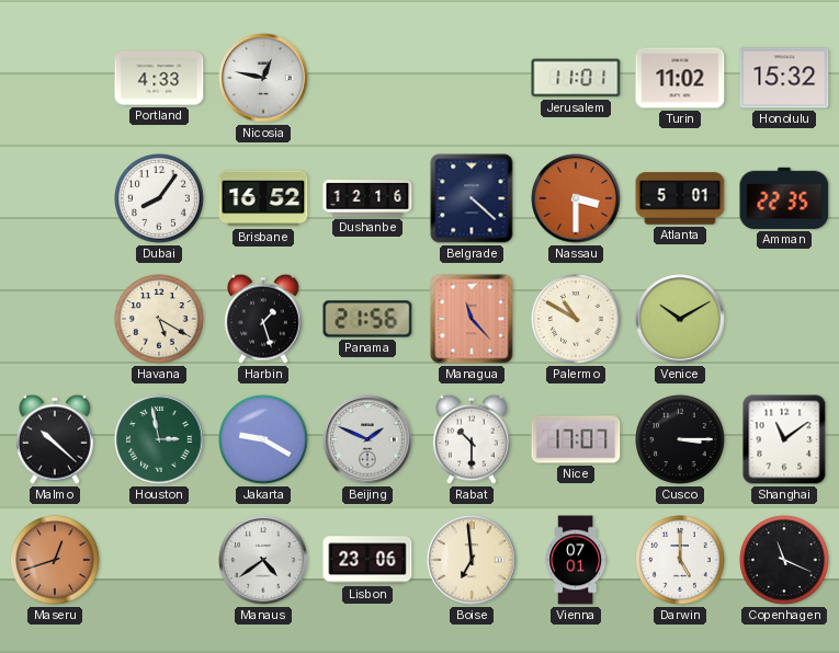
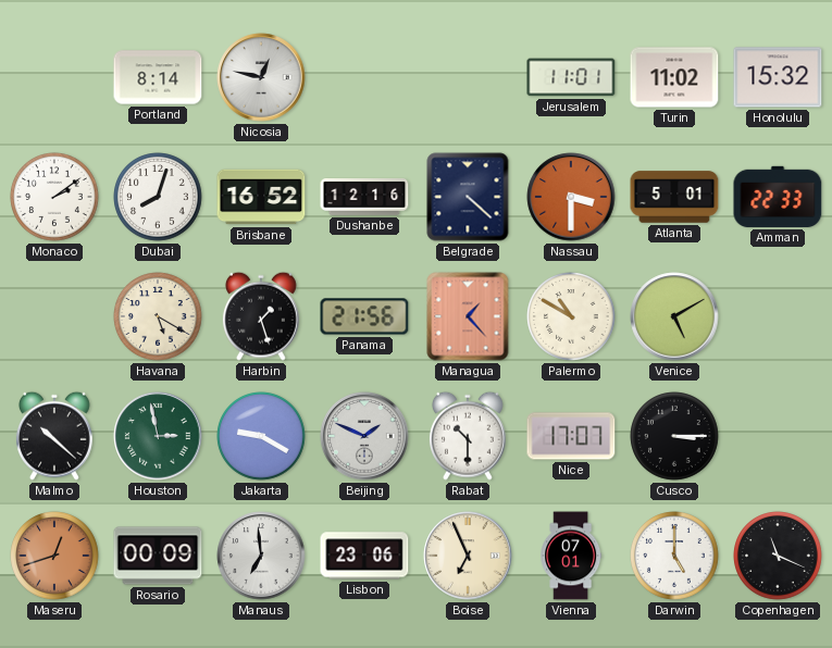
Portland: 4:33 -> 8:14
Monaco: none -> 2:09
Dubai: 8:06 -> 8:03
Amman: 22:35 -> 22:33
Managua: 11:23 -> 1:23
Venice: 10:10 -> 5:10
Shanghai: 11:09 -> none
Rosario: none -> 00:09
Manaus: 4:39 -> 6:59
Boise: 6:59 -> 6:56
